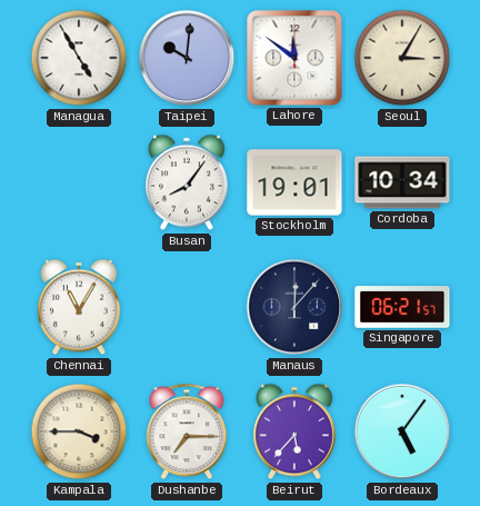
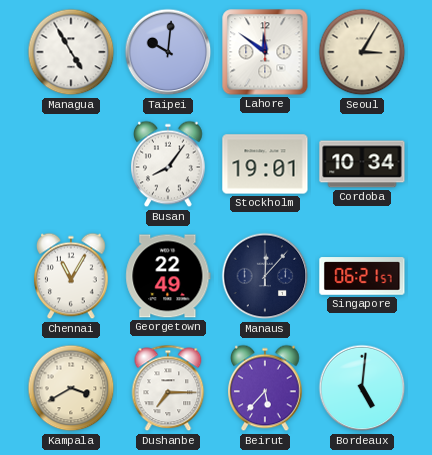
Georgetown: none -> 22:49
Kampala: 3:45 -> 3:40
Bordeaux: 5:06 -> 5:01
